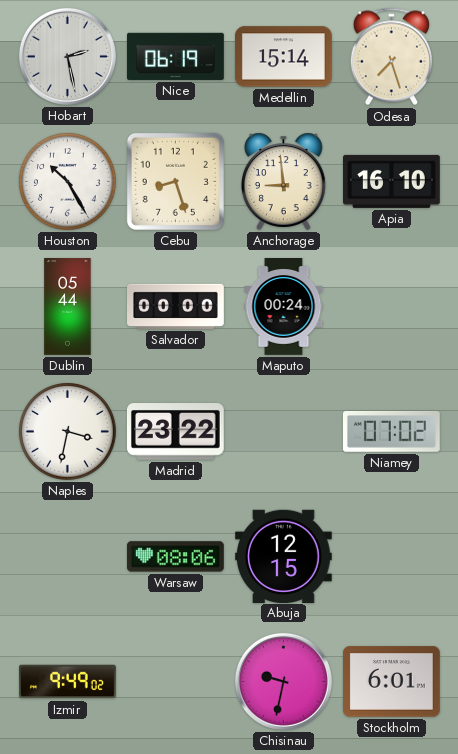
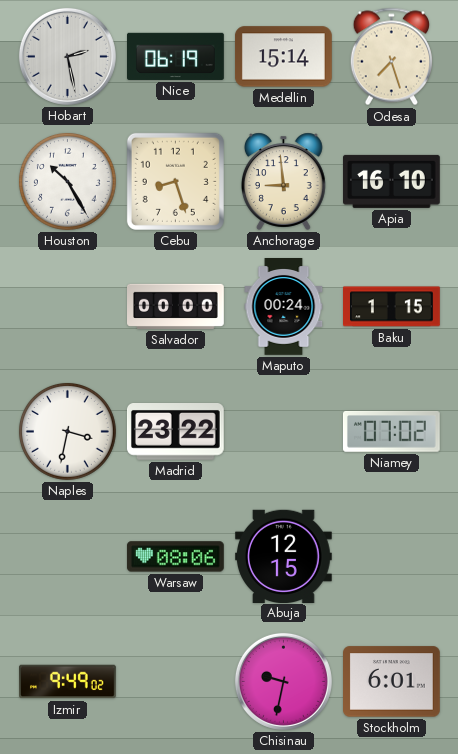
Dublin: 05:44 -> none
Baku: none -> 1:15
